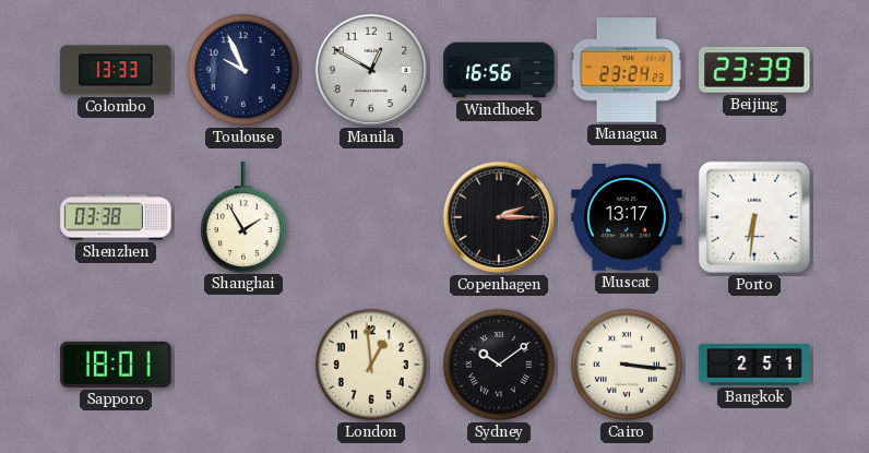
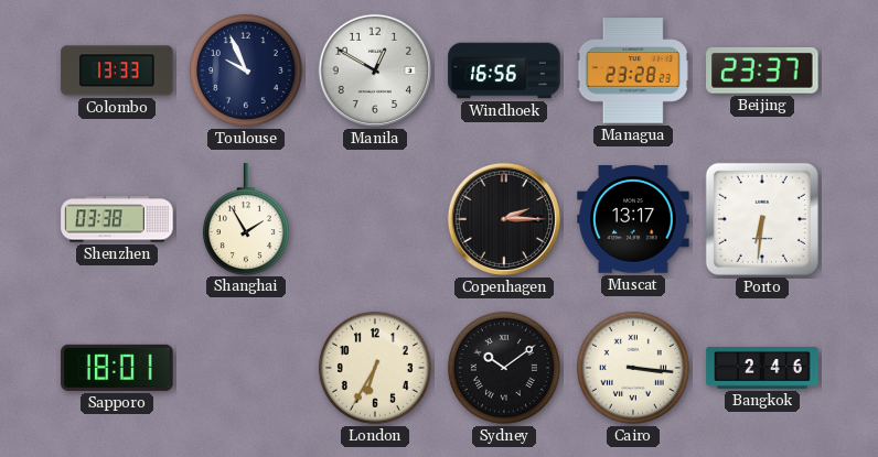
Managua: 23:24 -> 23:28
Beijing: 23:39 -> 23:37
London: 12:59 -> 6:35
Bangkok: 2:51 -> 2:46
